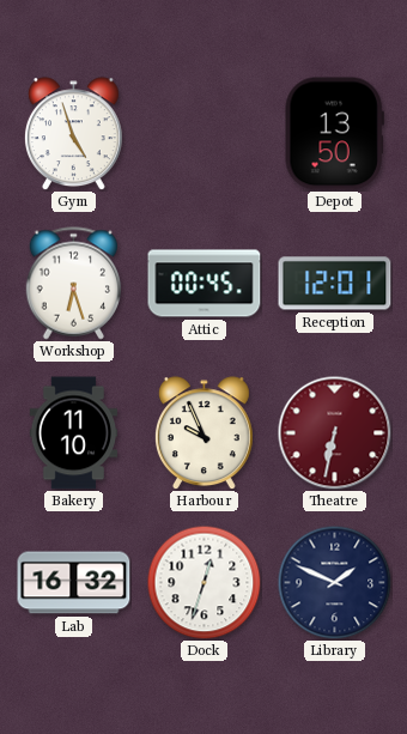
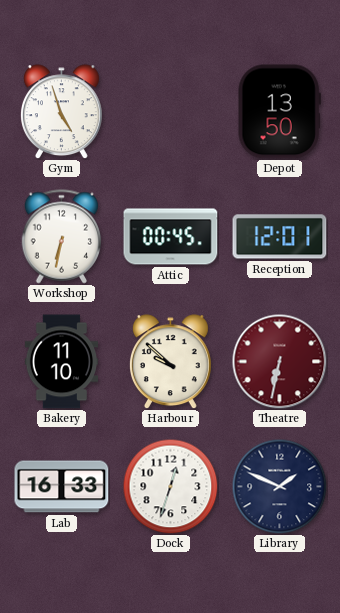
Workshop: 6:27 -> 6:32
Harbour: 9:56 -> 9:52
Lab: 16:32 -> 16:33
